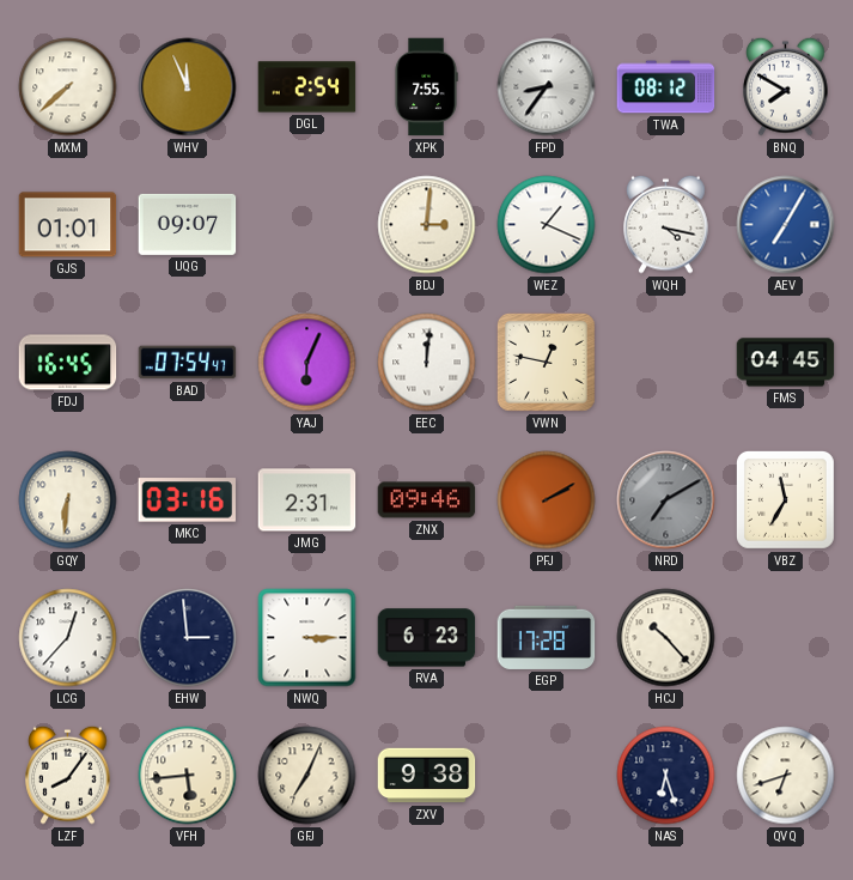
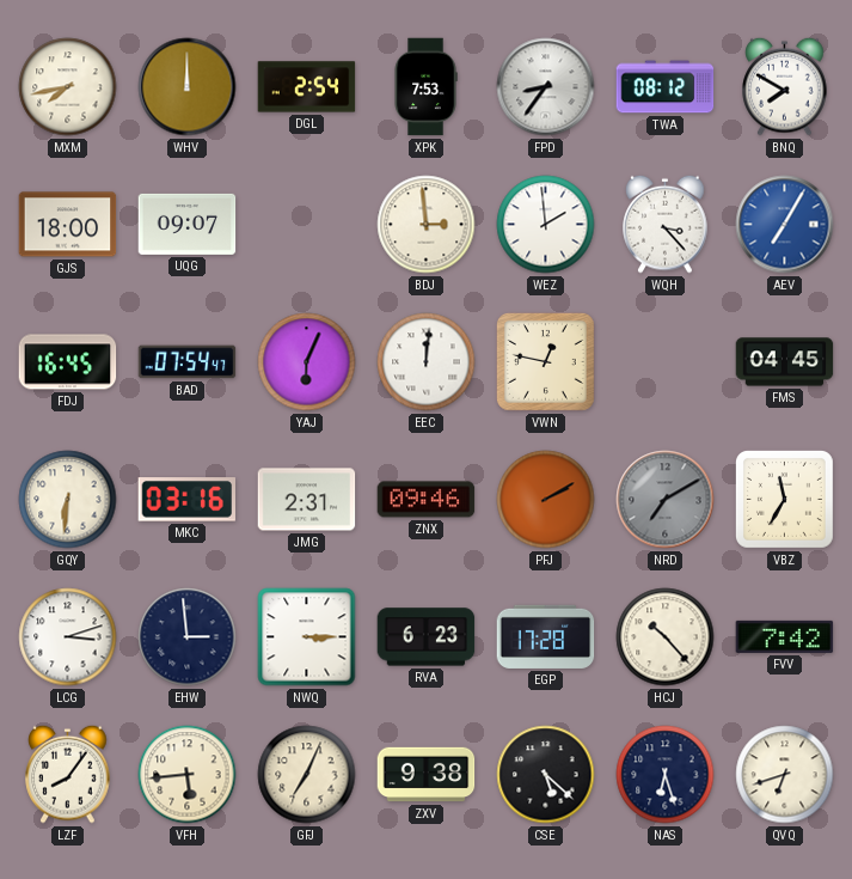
MXM: 7:38 -> 7:43
WHV: 11:56 -> 12:00
XPK: 7:55 -> 7:53
GJS: 01:01 -> 18:00
BDJ: 3:01 -> 2:59
WEZ: 1:19 -> 1:59
WQH: 4:17 -> 3:23
LCG: 12:37 -> 3:12
FVV: none -> 7:42
CSE: none -> 5:22
